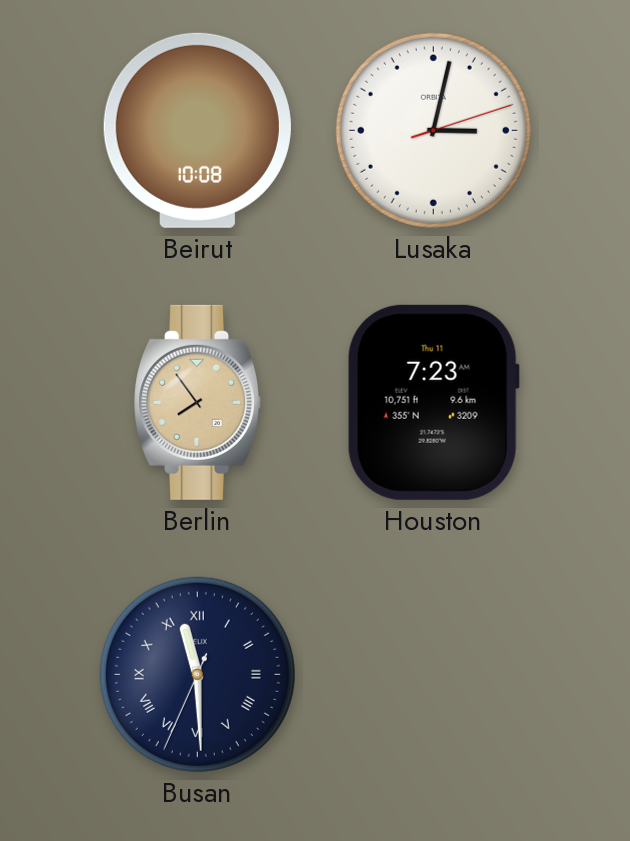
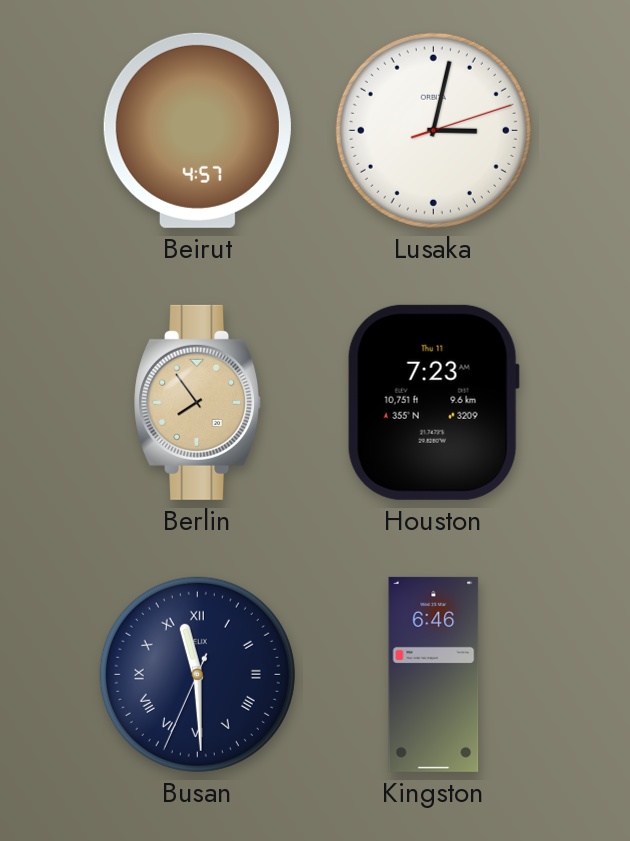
Beirut: 10:08 -> 4:57
Kingston: none -> 6:46
